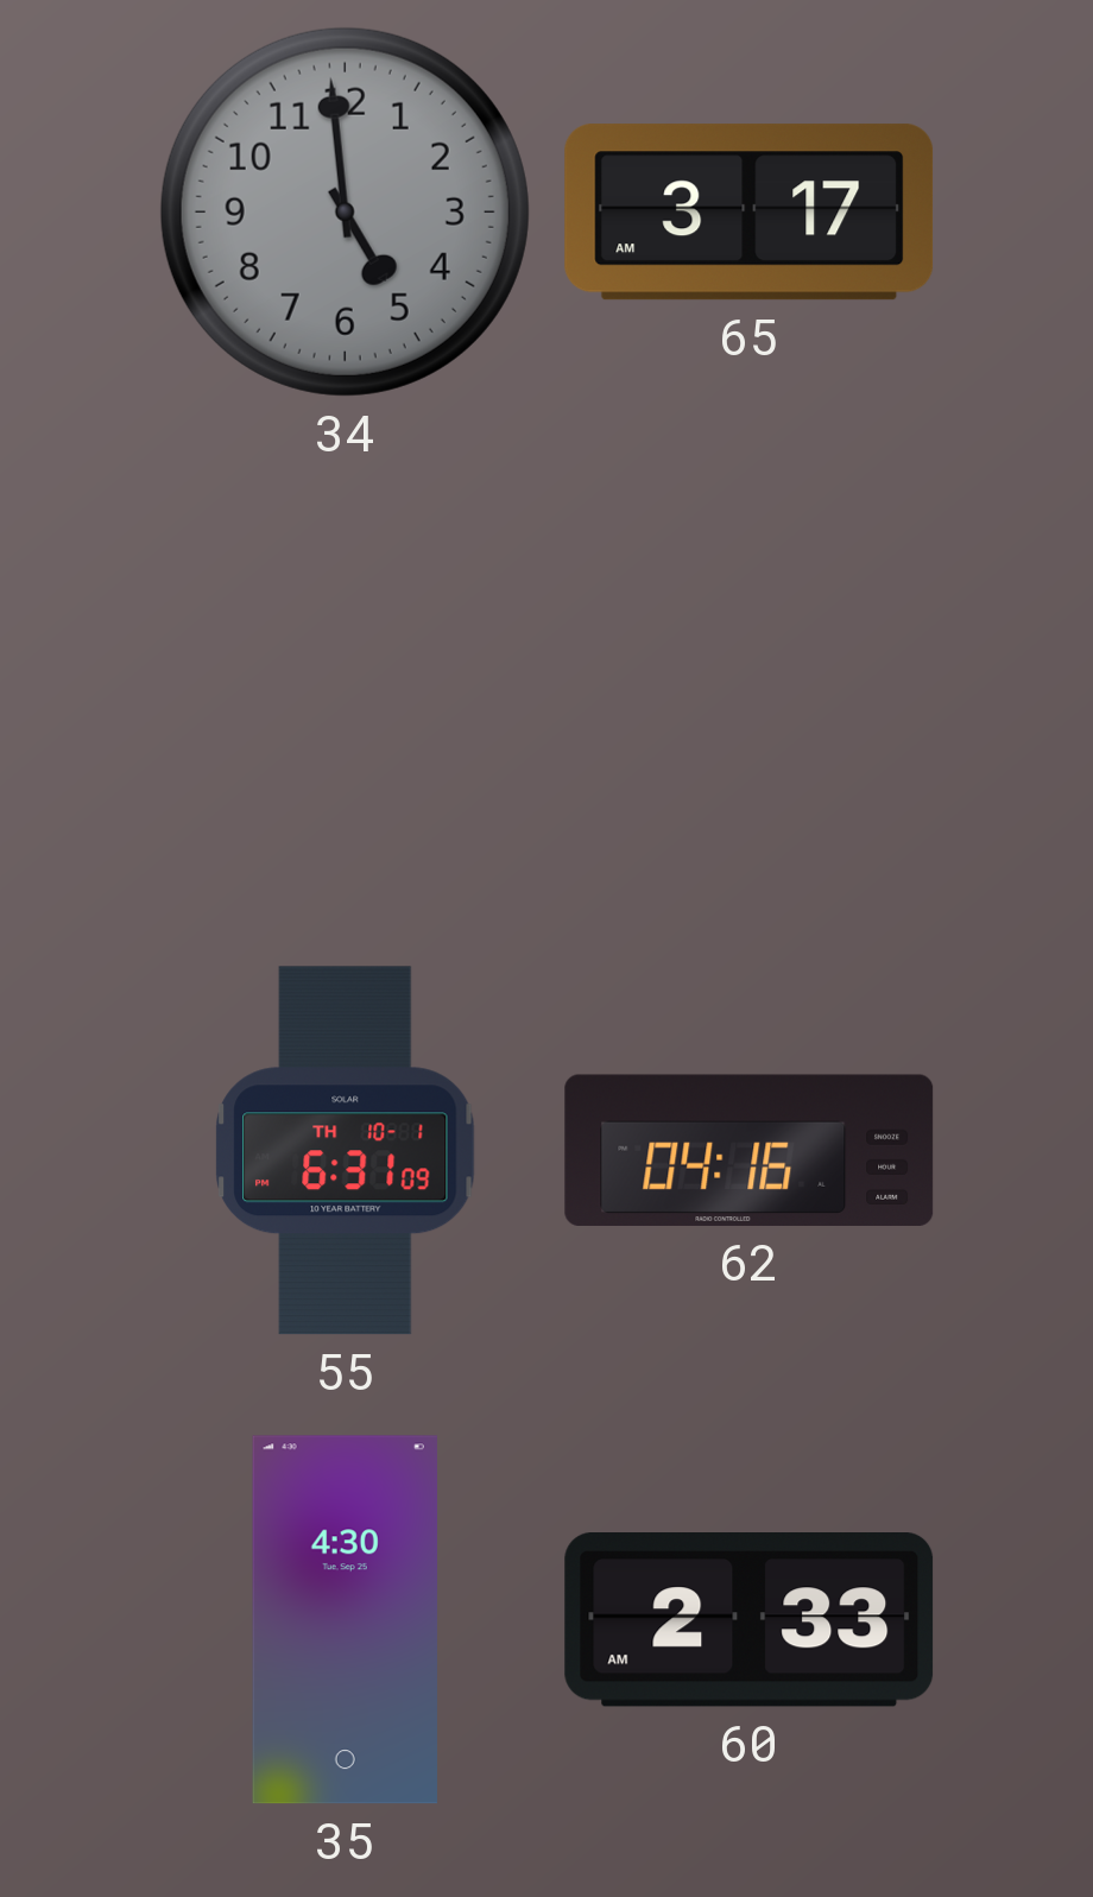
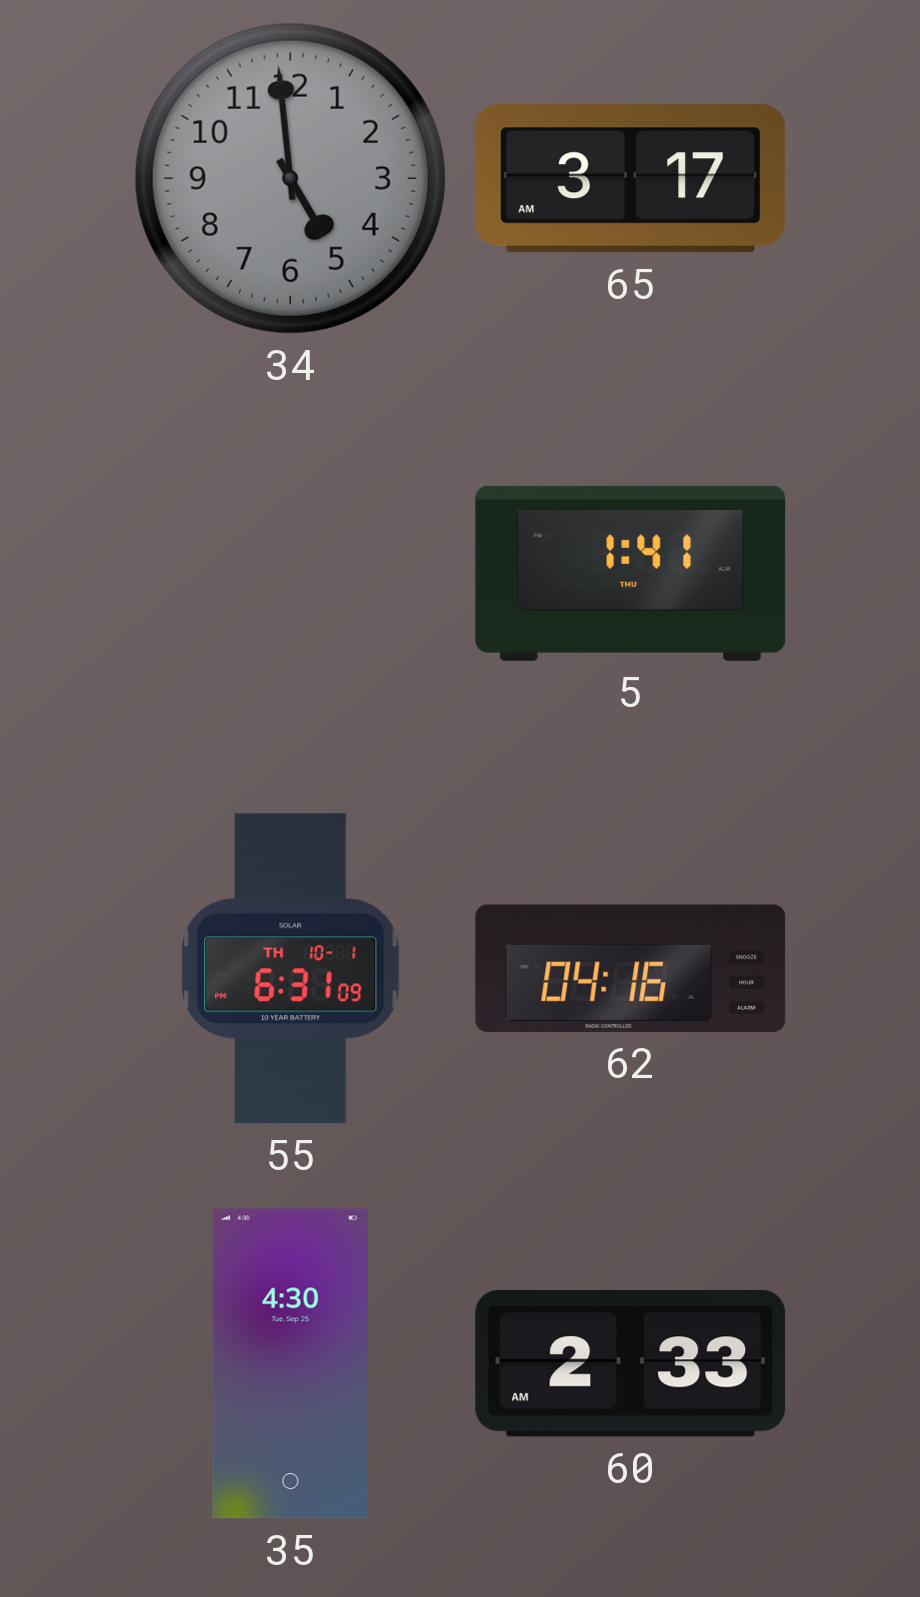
5: none -> 1:41
